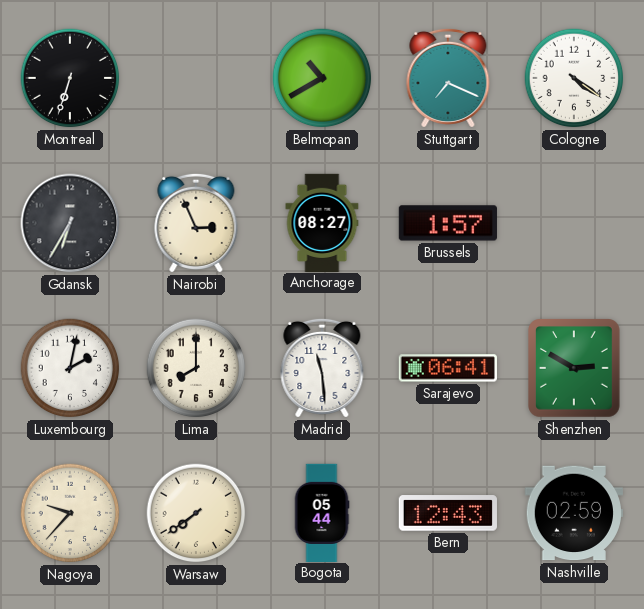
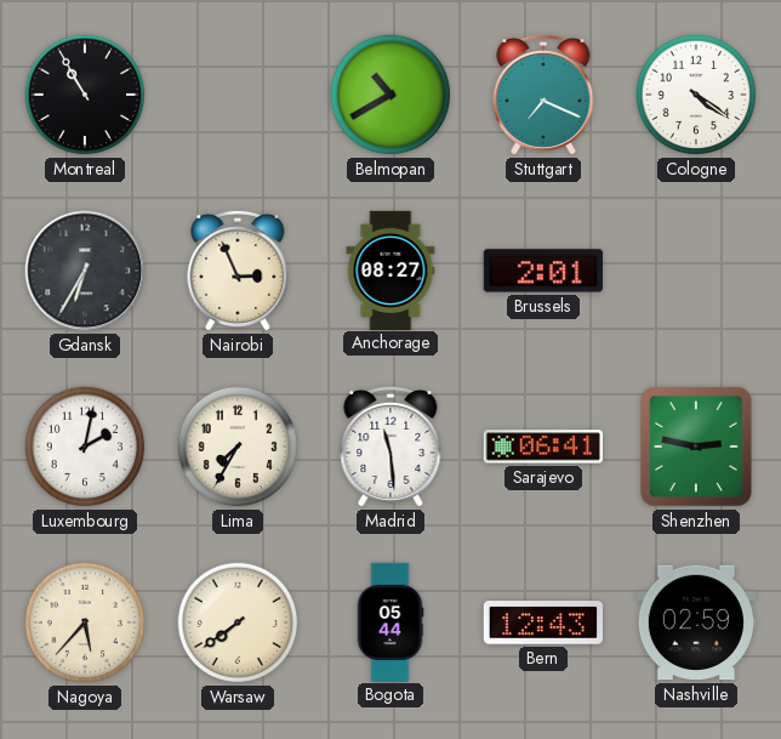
Montreal: 6:33 -> 10:55
Brussels: 1:57 -> 2:01
Lima: 8:00 -> 7:35
Shenzhen: 2:50 -> 2:47
Nagoya: 9:37 -> 5:37
